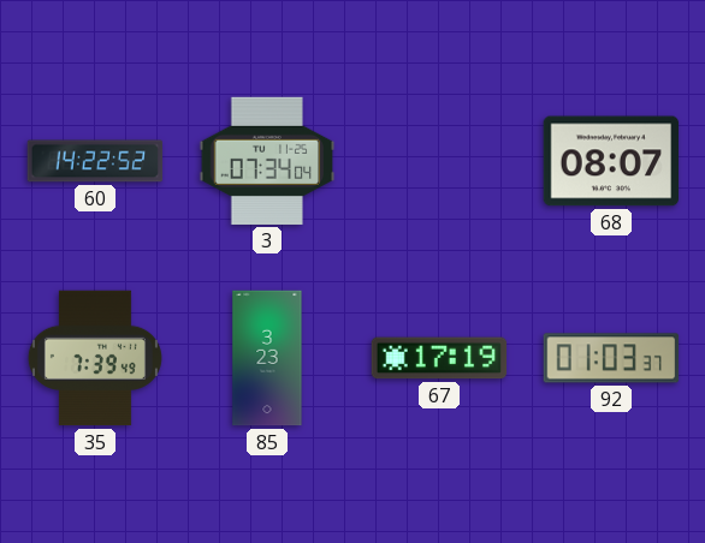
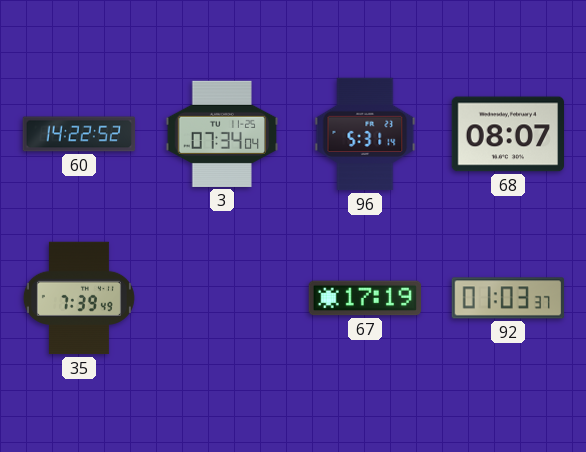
96: none -> 5:31
85: 3:23 -> none
